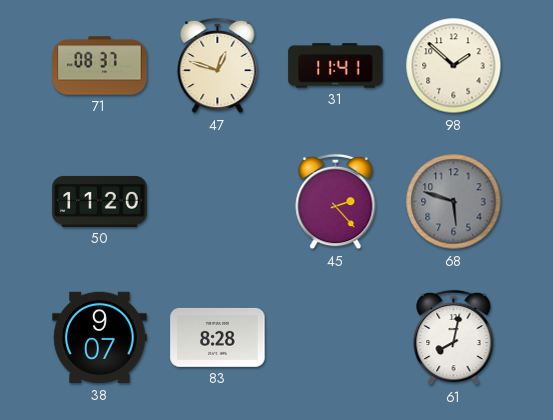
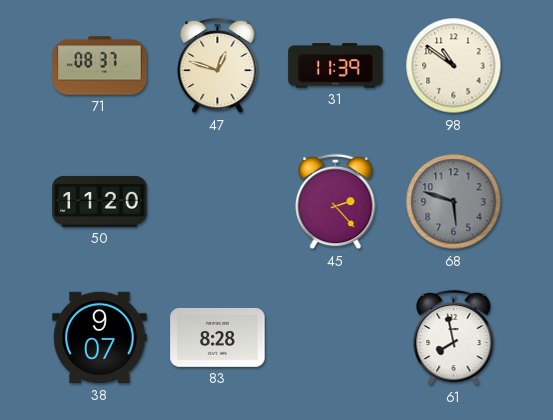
31: 11:41 -> 11:39
98: 1:52 -> 10:51
61: 8:02 -> 7:58
